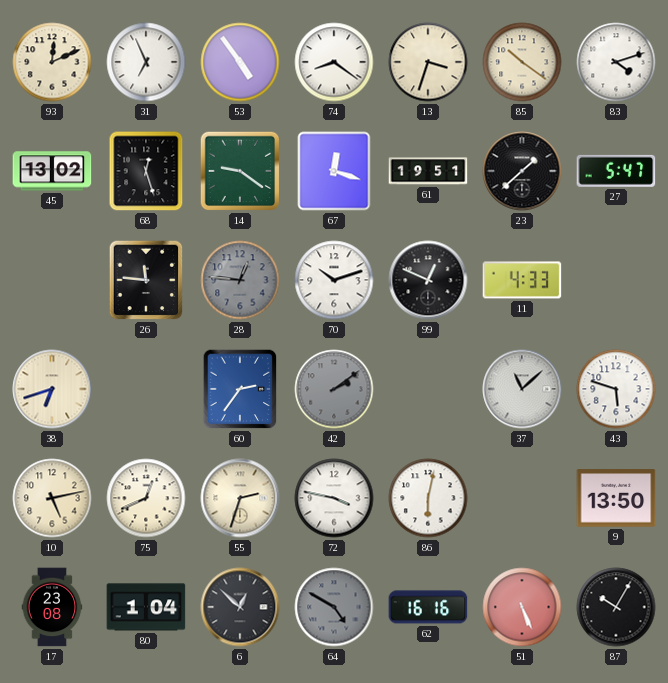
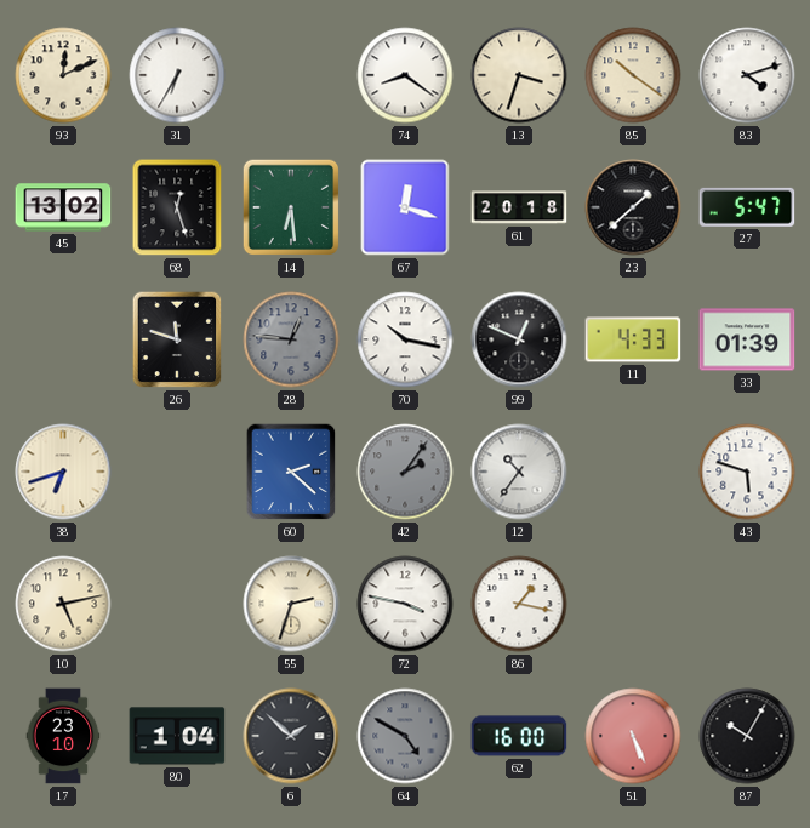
31: 6:56 -> 6:35
53: 4:54 -> none
14: 9:21 -> 6:29
61: 19:51 -> 20:18
26: 11:46 -> 11:48
70: 10:12 -> 10:17
33: none -> 01:39
60: 2:36 -> 2:22
42: 2:09 -> 2:06
12: none -> 10:36
37: 11:08 -> none
75: 12:41 -> none
86: 6:02 -> 1:17
9: 13:50 -> none
17: 23:08 -> 23:10
6: 12:52 -> 1:52
62: 16:16 -> 16:00
